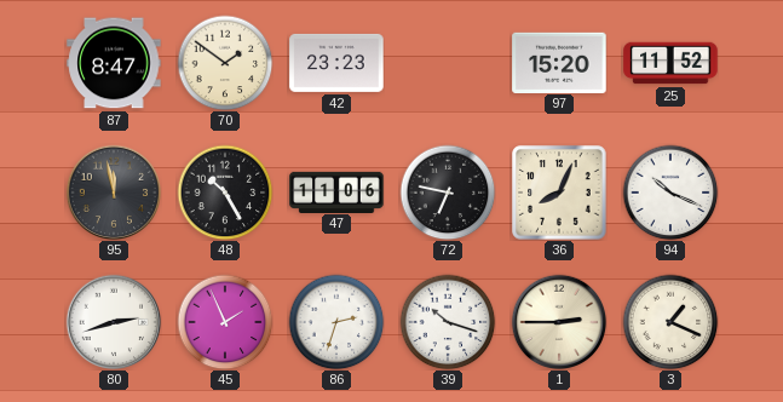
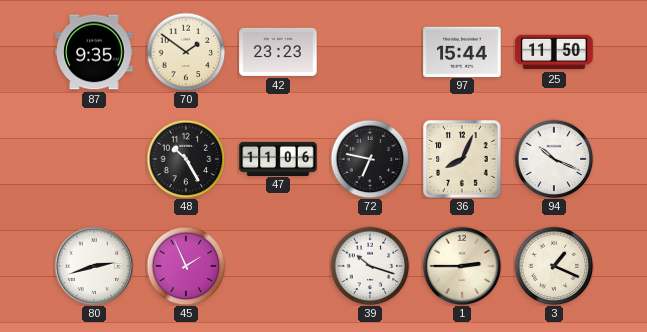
87: 8:47 -> 9:35
97: 15:20 -> 15:44
25: 11:52 -> 11:50
95: 11:58 -> none
86: 2:33 -> none
